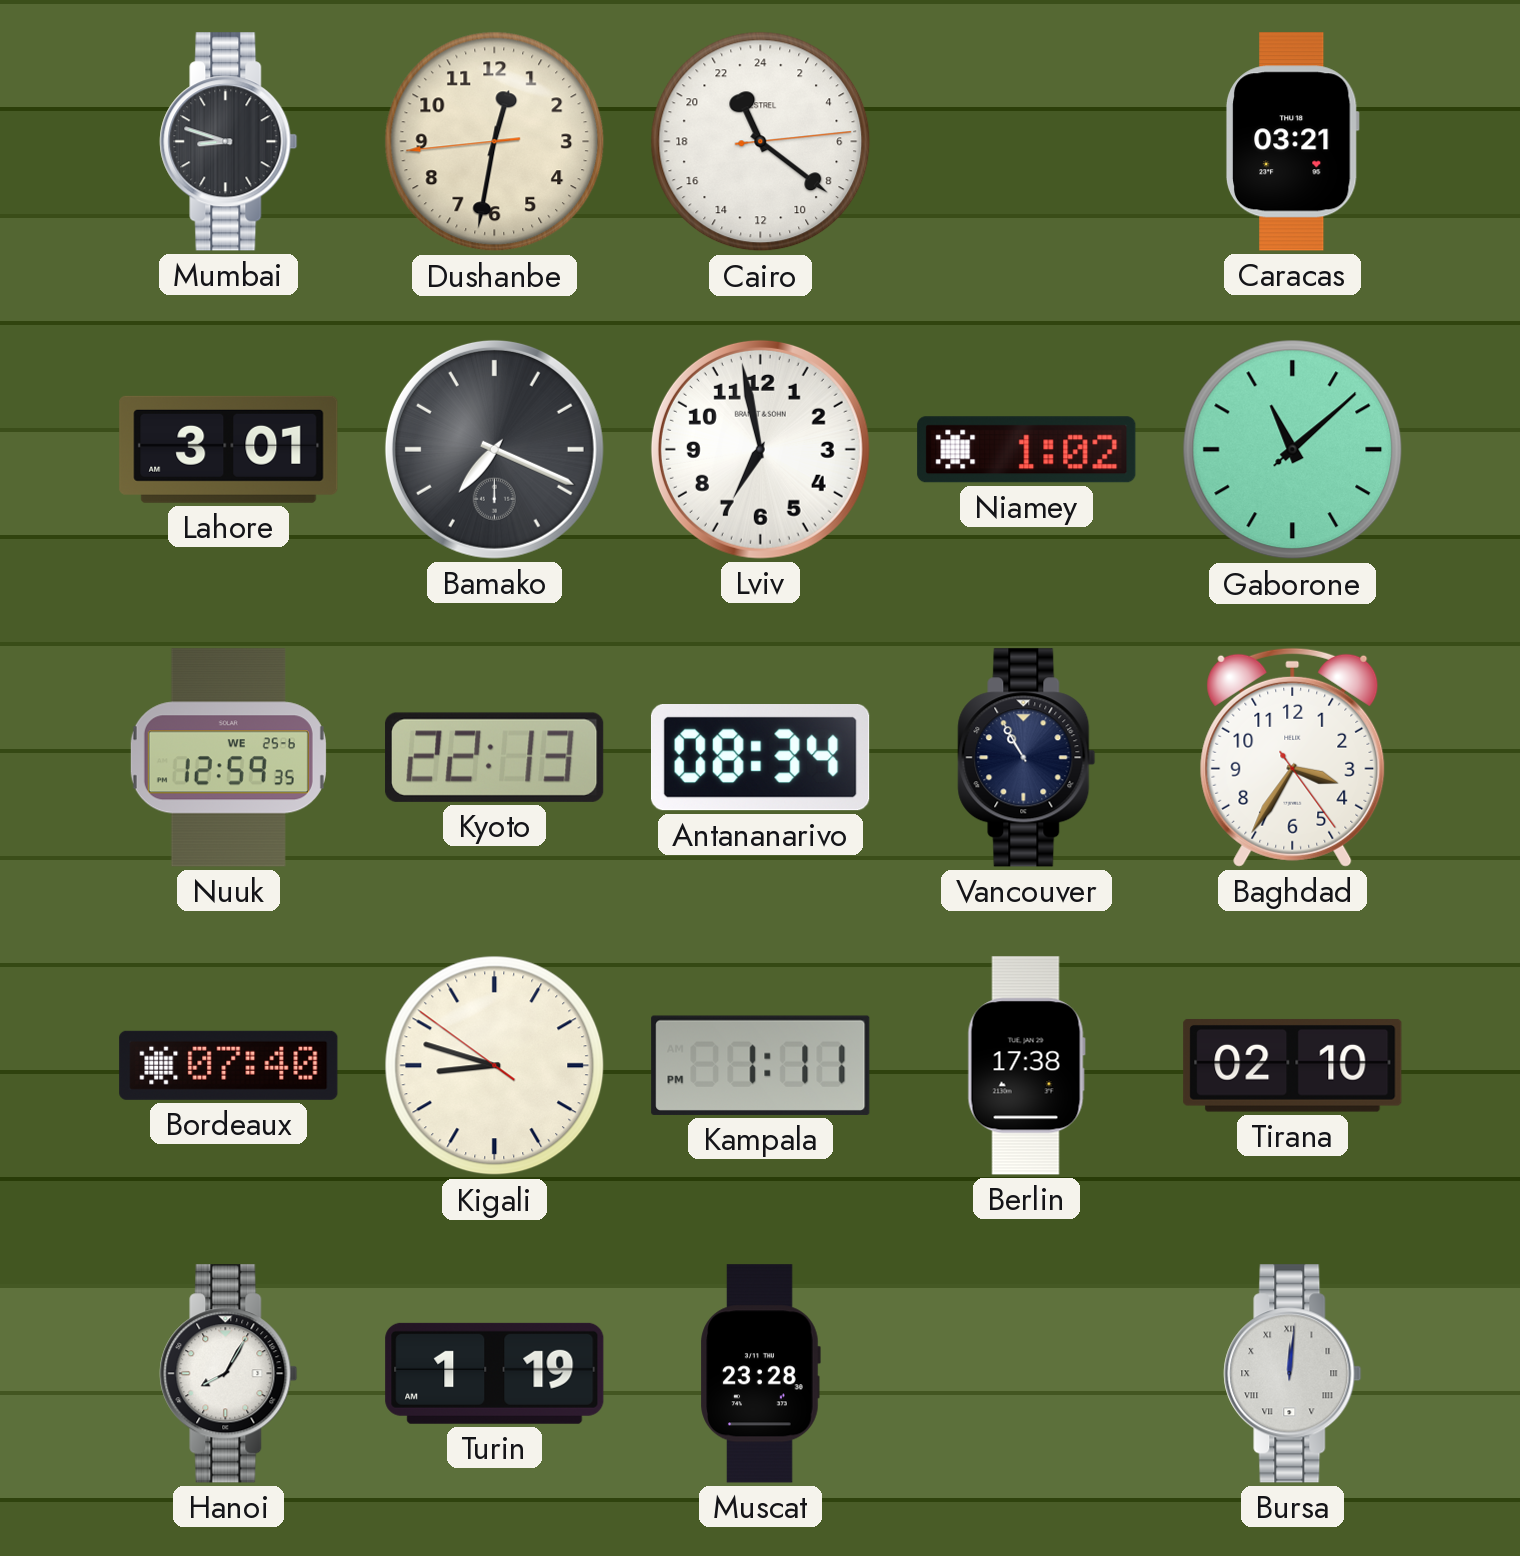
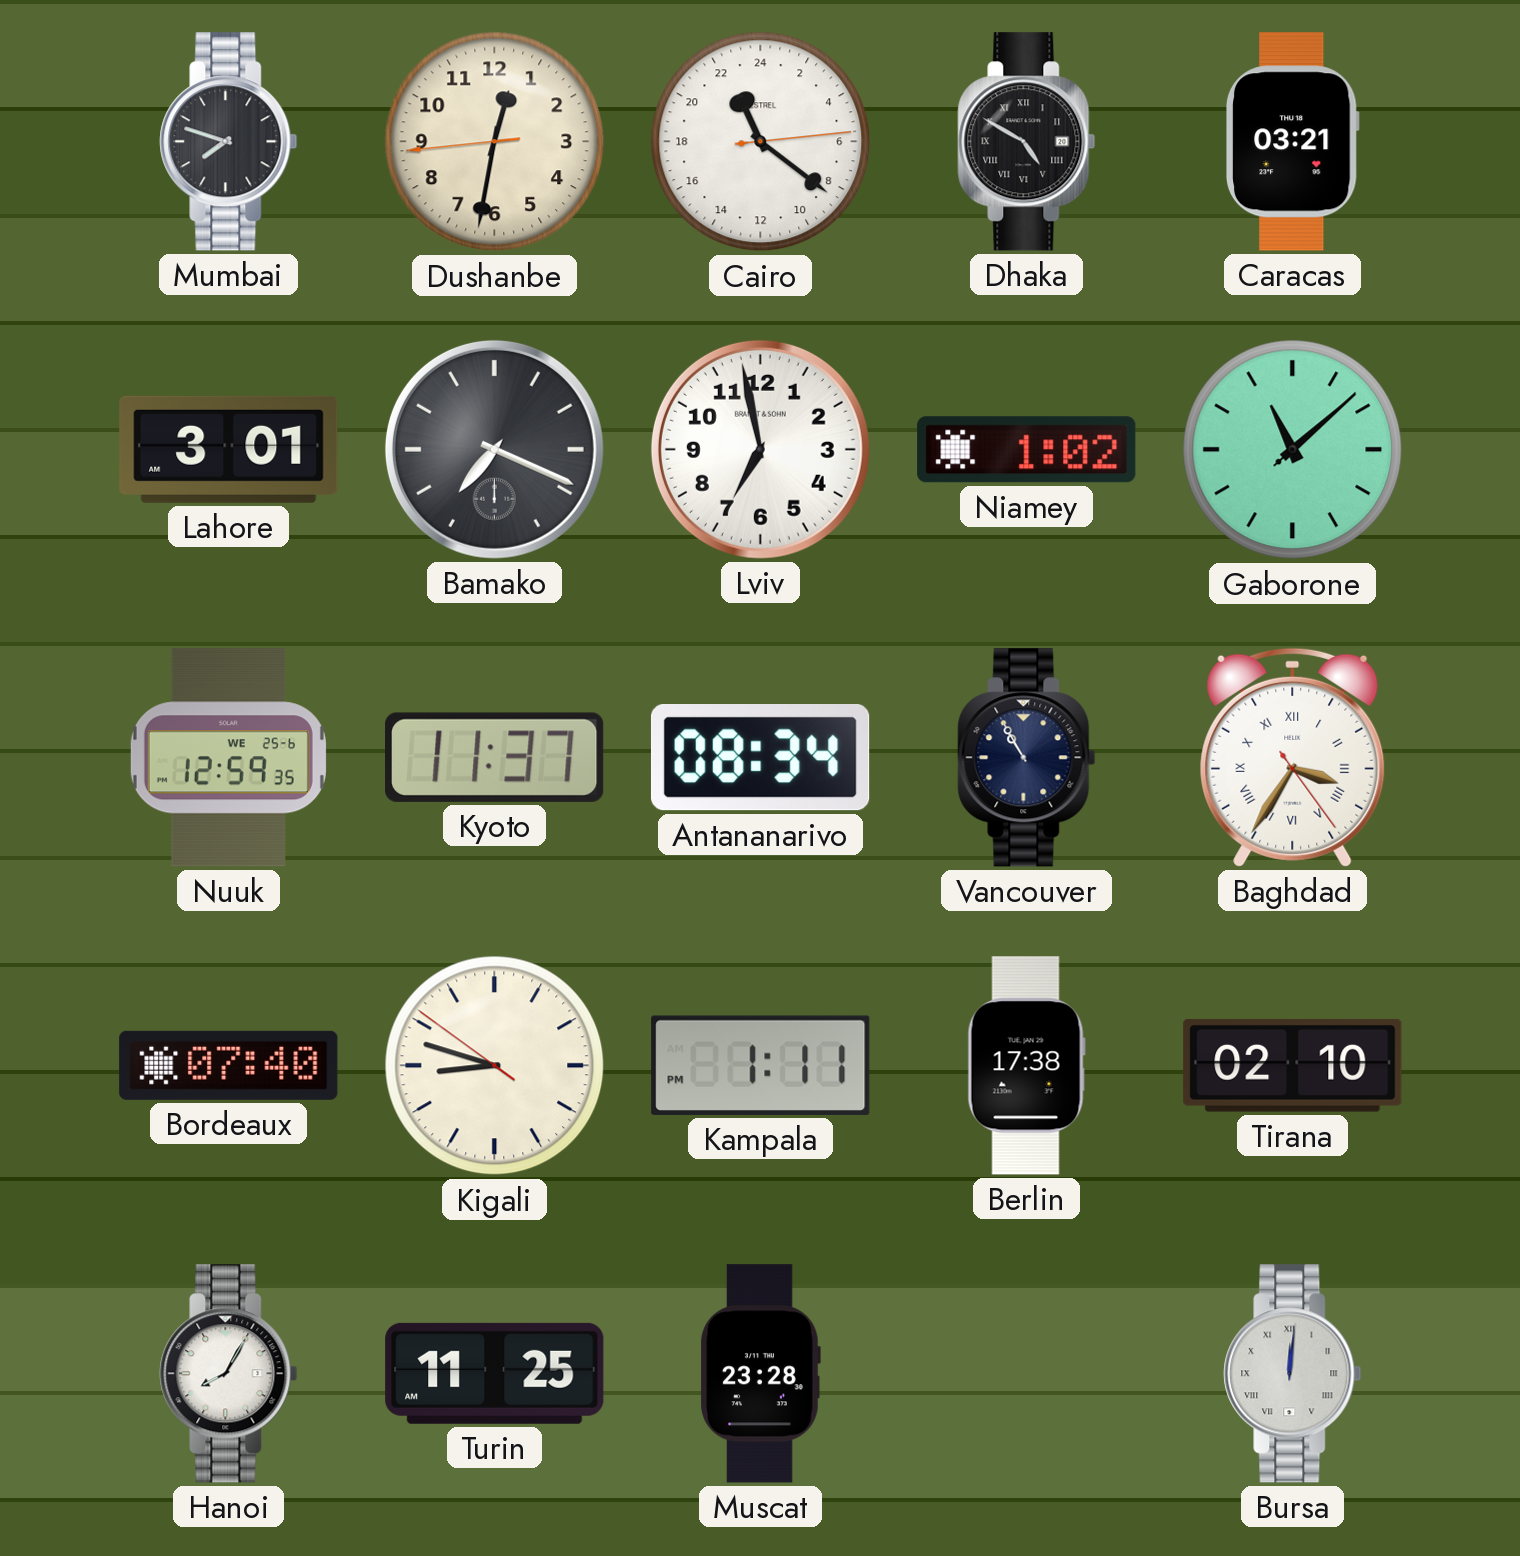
Mumbai: 8:48 -> 7:48
Dhaka: none -> 4:50
Kyoto: 22:13 -> 11:37
Baghdad numerals: Arabic -> Roman
Turin: 1:19 -> 11:25
